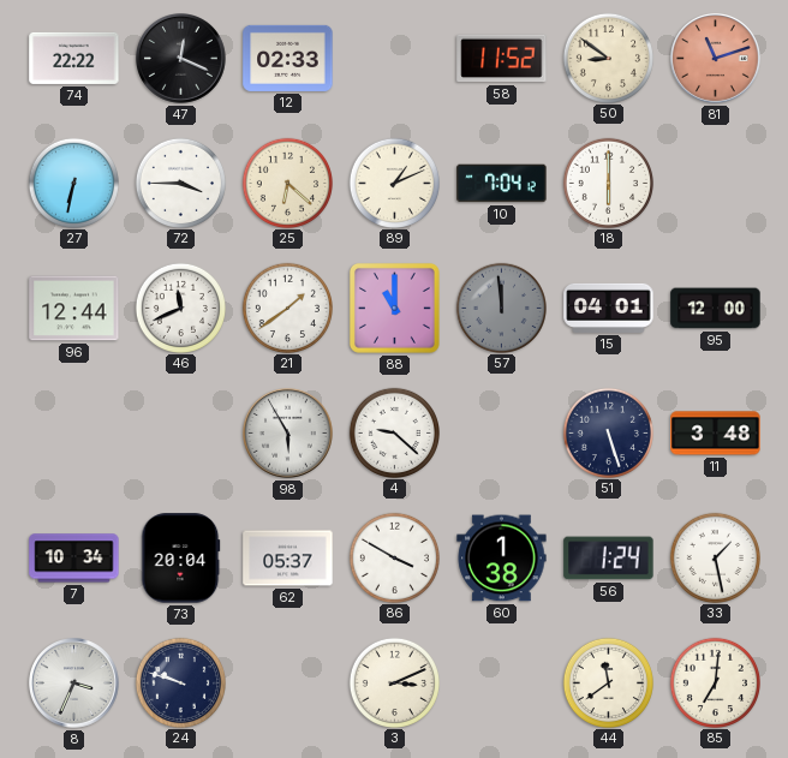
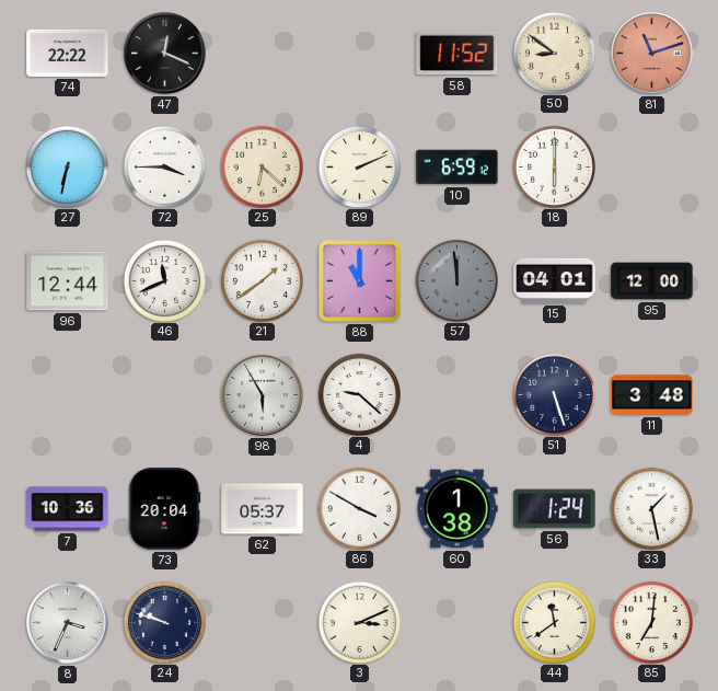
12: 02:33 -> none
89: 1:11 -> 2:11
10: 7:04 -> 6:59
7: 10:34 -> 10:36
